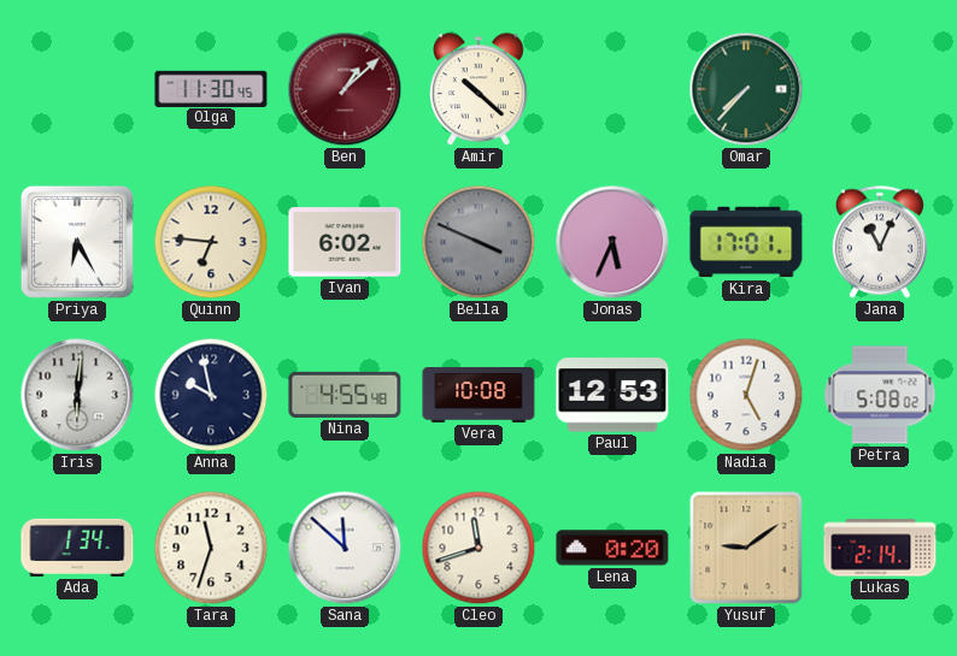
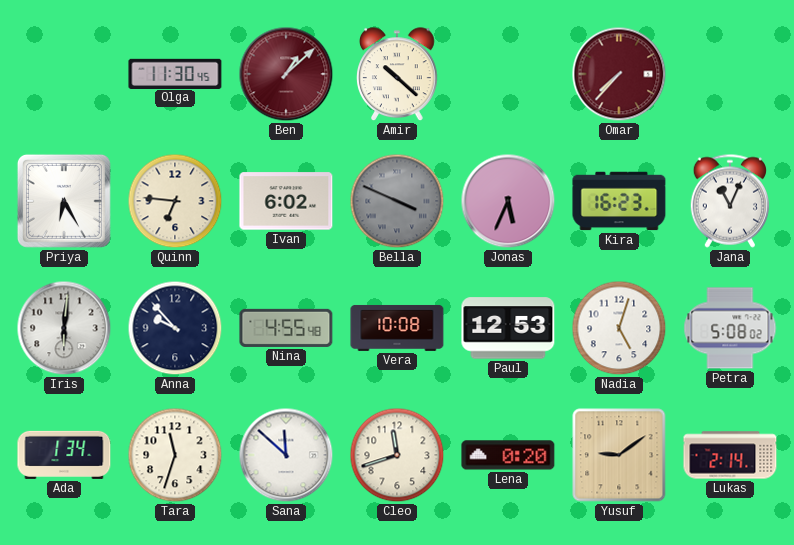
Omar dial: green -> burgundy
Kira: 17:01 -> 16:23
Anna: 9:58 -> 9:53
